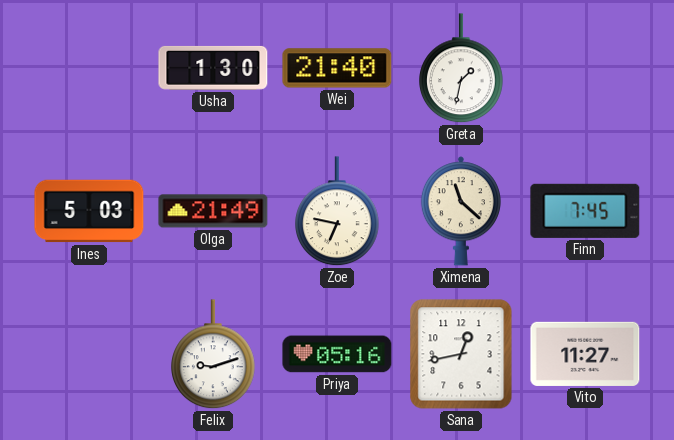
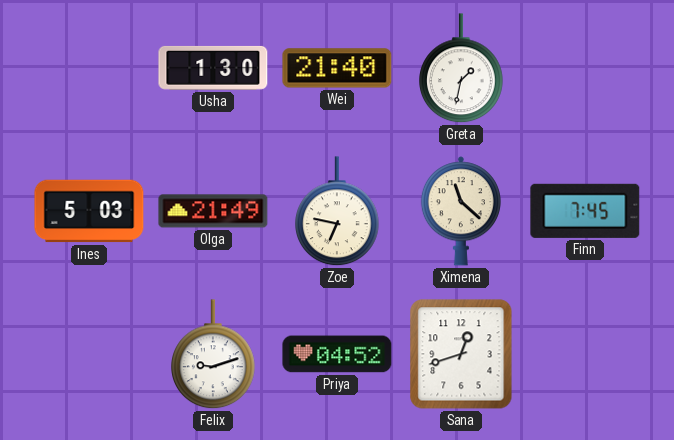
Priya: 05:16 -> 04:52
Sana: 12:43 -> 12:42
Vito: 11:27 -> none
